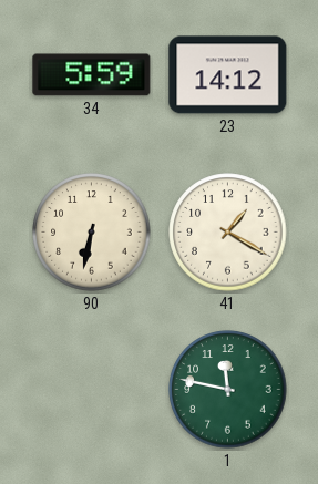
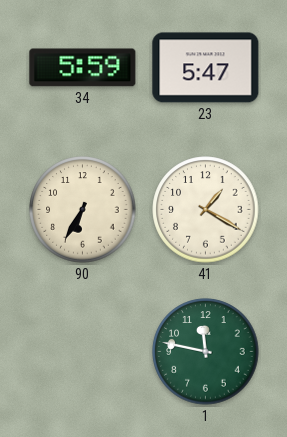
23: 14:12 -> 5:47
90: 6:32 -> 6:35
